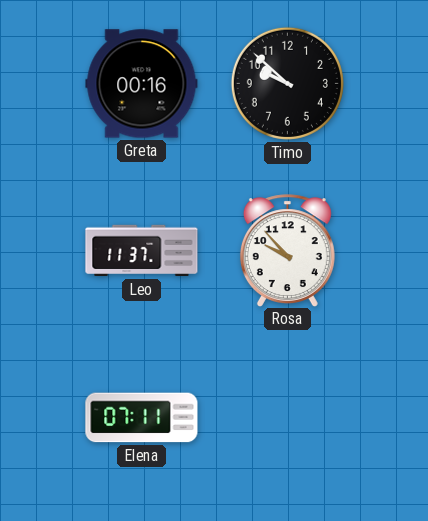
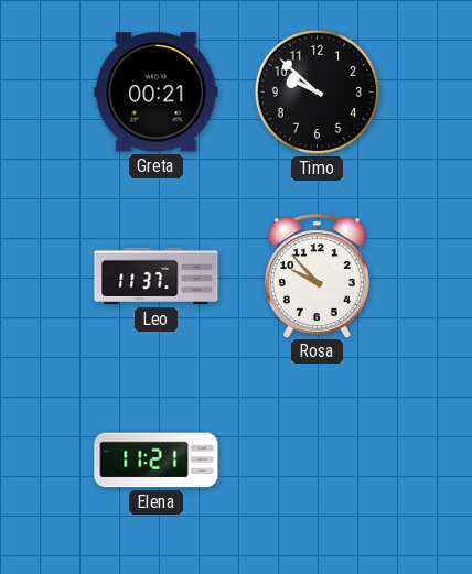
Greta: 00:16 -> 00:21
Elena: 07:11 -> 11:21
